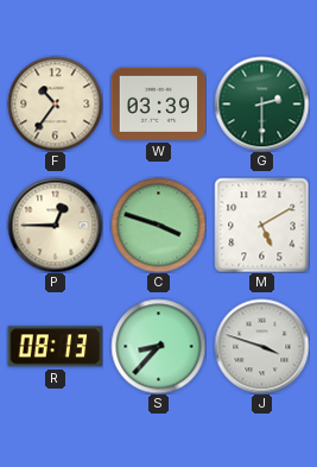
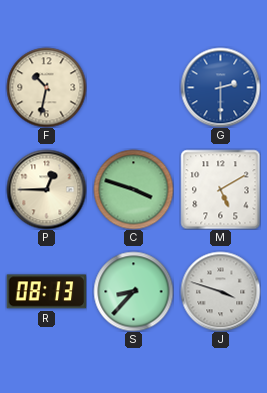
F: 10:36 -> 10:32
W: 03:39 -> none
G dial: green -> blue
